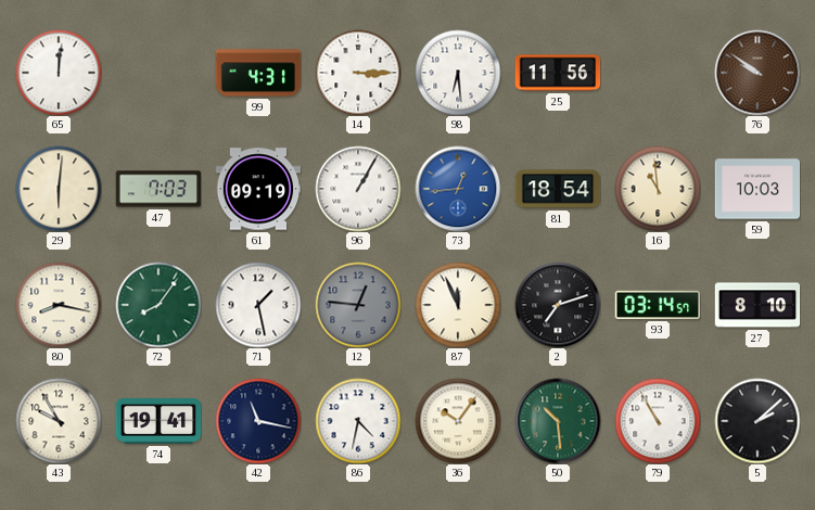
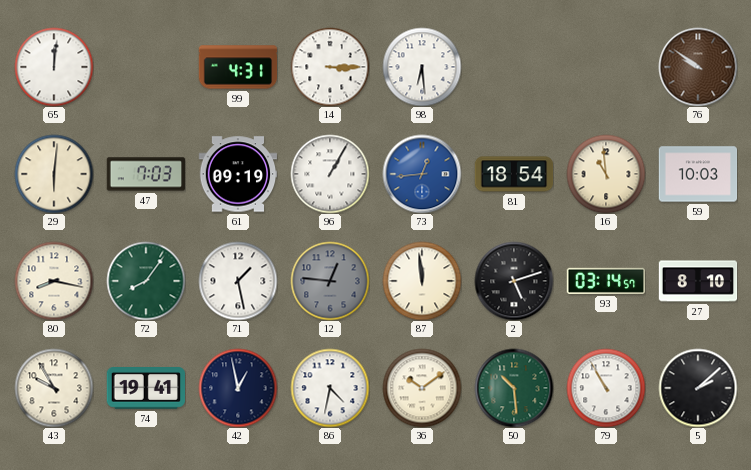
25: 11:56 -> none
87: 11:56 -> 11:59
2: 7:12 -> 5:12
42: 11:17 -> 12:58
36: 10:06 -> 10:09
